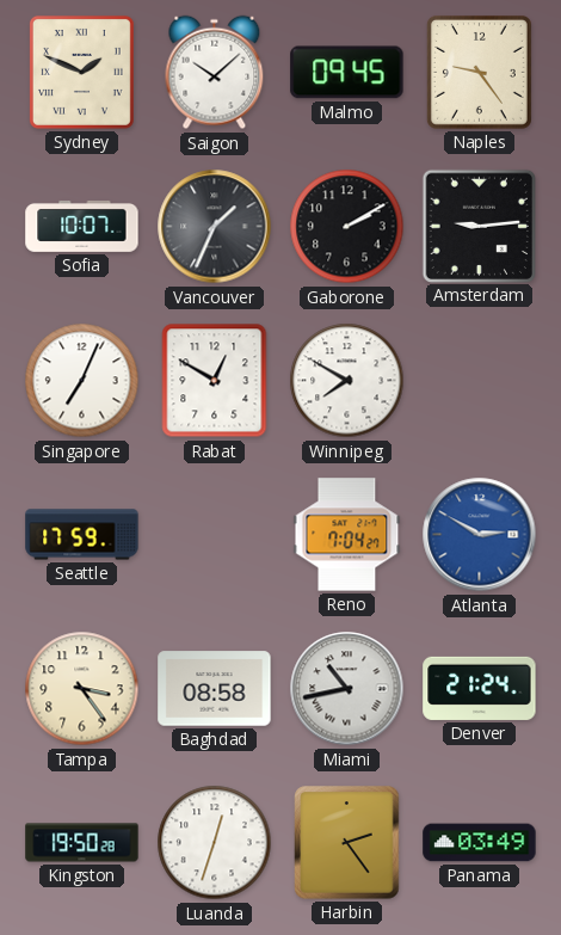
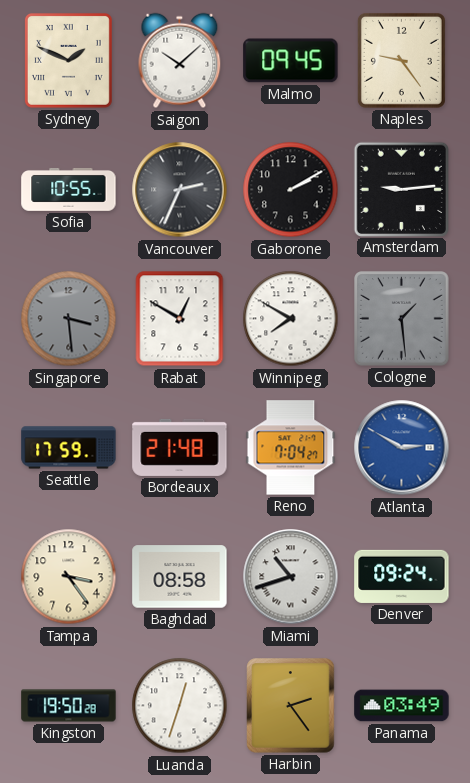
Sofia: 10:07 -> 10:55
Vancouver: 1:34 -> 2:34
Singapore: 7:04 -> 3:29
Singapore dial: white -> grey
Cologne: none -> 1:29
Bordeaux: none -> 21:48
Miami: 10:43 -> 10:42
Denver: 21:24 -> 09:24
